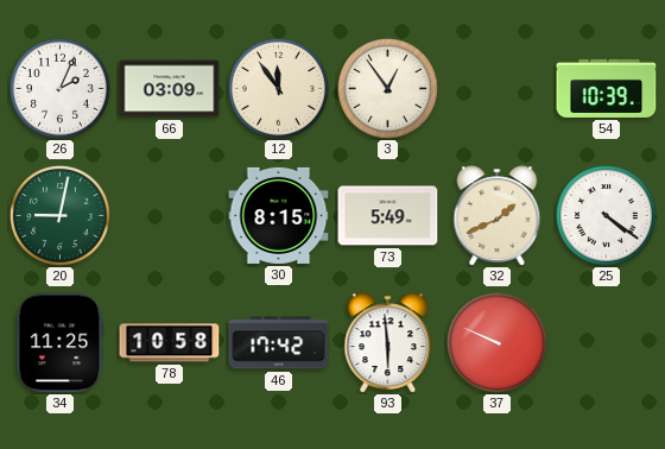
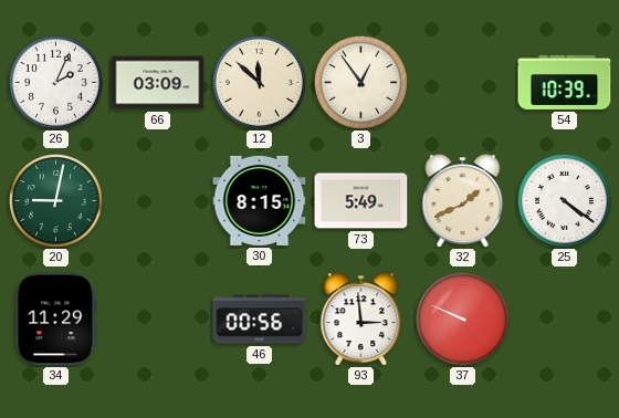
12: 11:54 -> 11:52
34: 11:25 -> 11:29
78: 10:58 -> none
46: 17:42 -> 00:56
93: 5:59 -> 2:59
